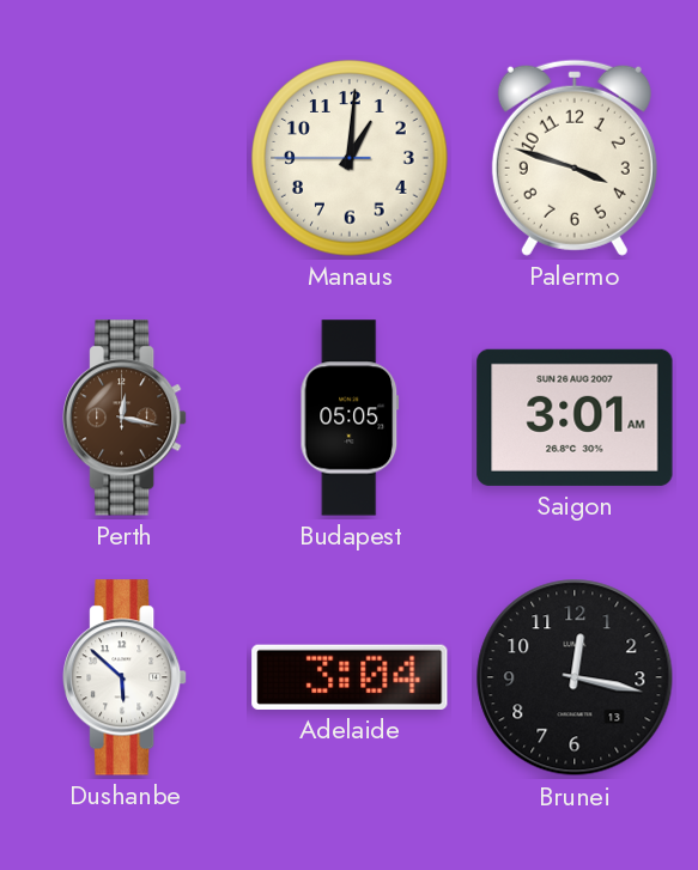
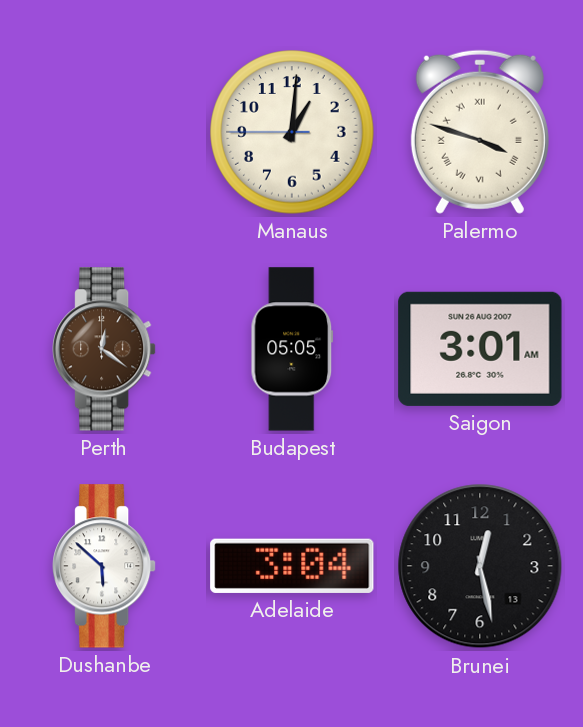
Palermo numerals: Arabic -> Roman
Perth: 12:17 -> 12:21
Brunei: 12:17 -> 12:28
